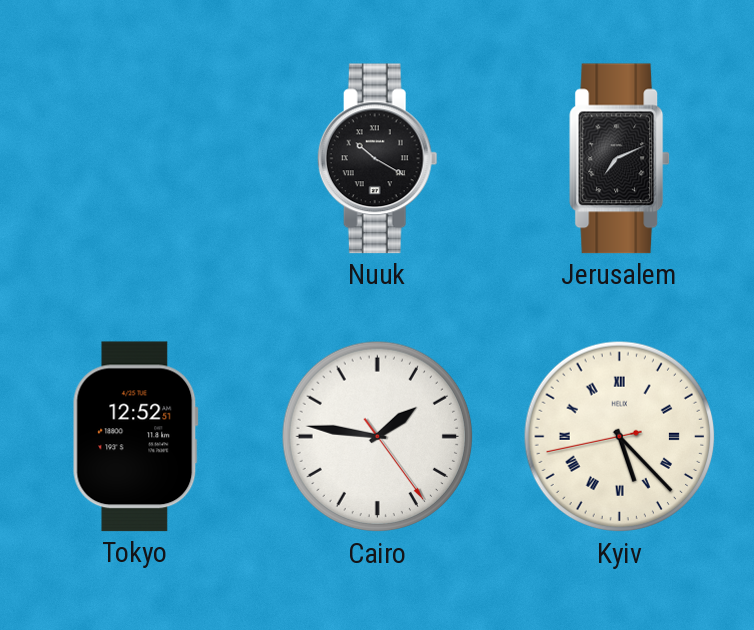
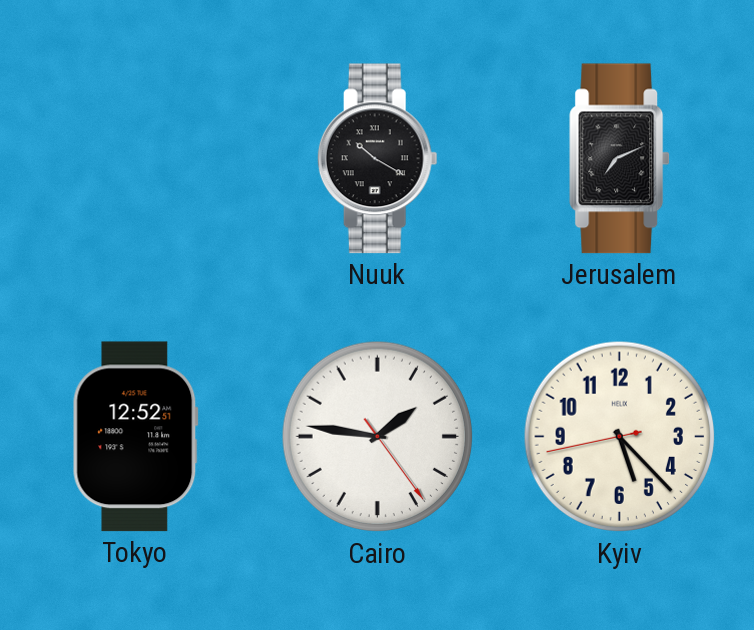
Kyiv numerals: Roman -> Arabic
